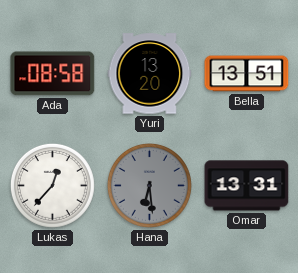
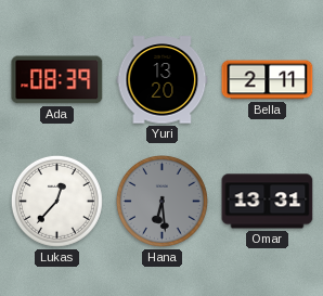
Ada: 08:58 -> 08:39
Bella: 13:51 -> 2:11
